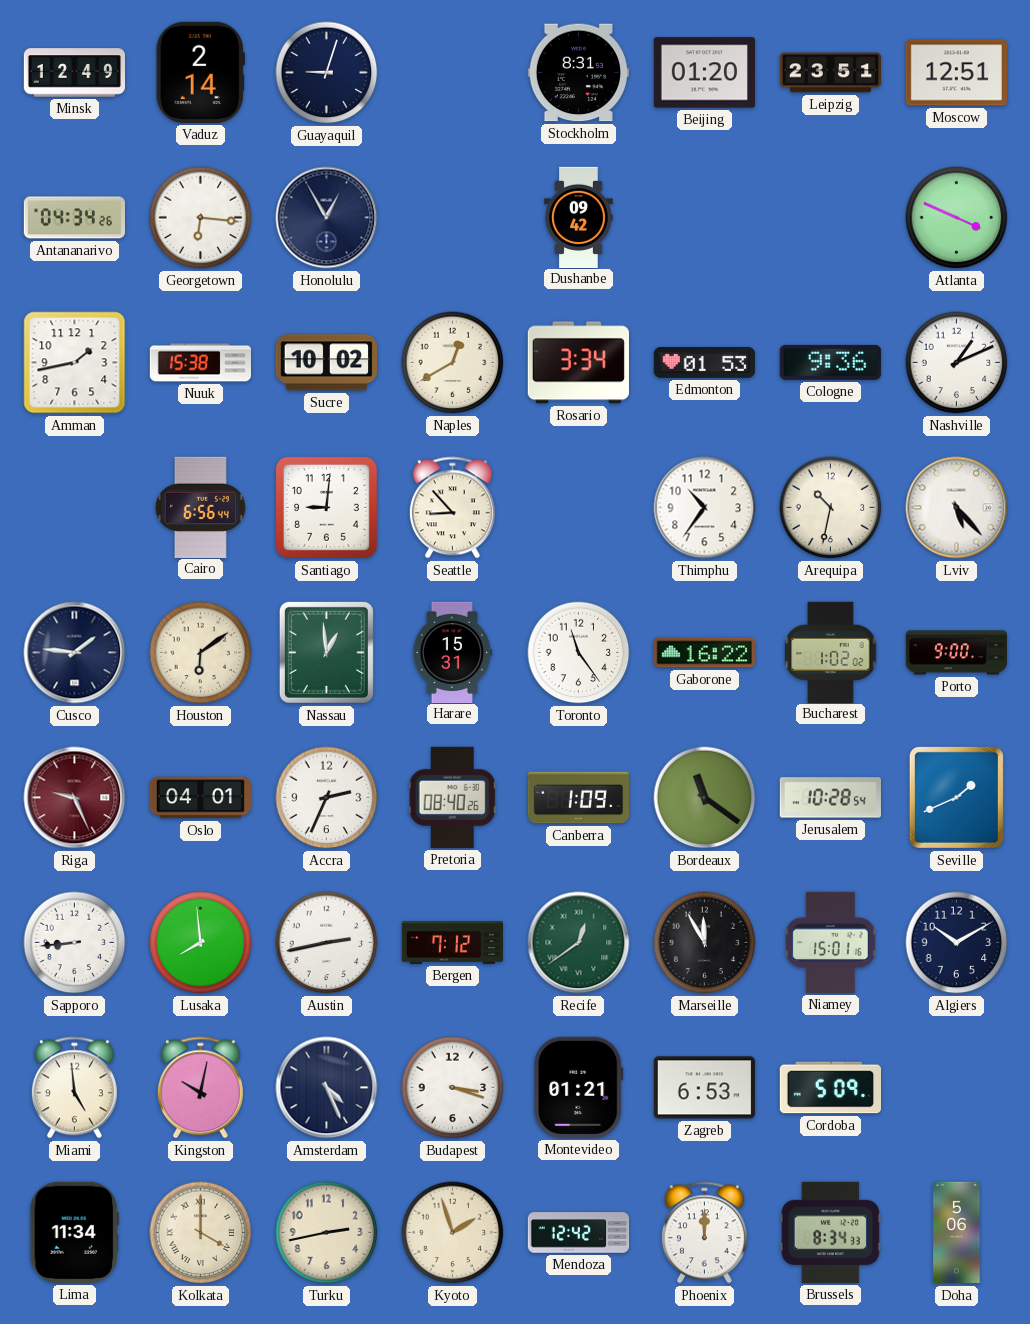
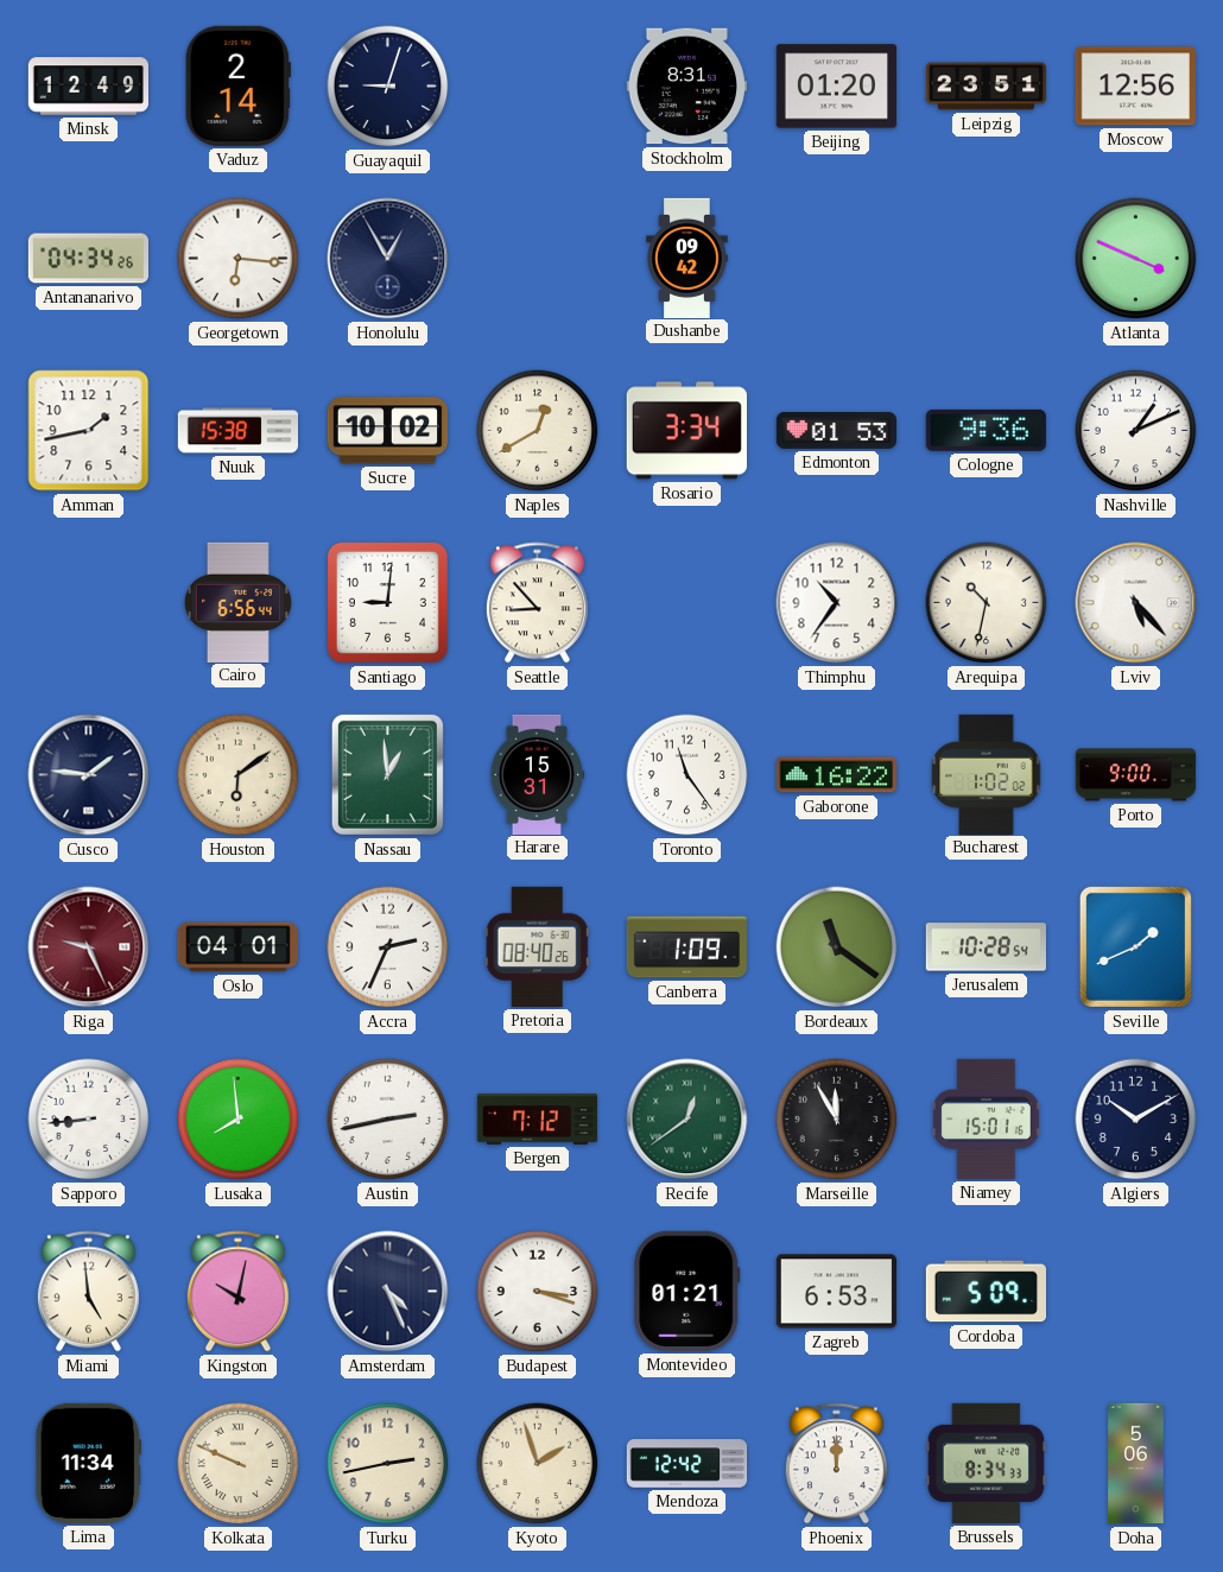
Moscow: 12:51 -> 12:56
Kolkata: 4:00 -> 9:49
